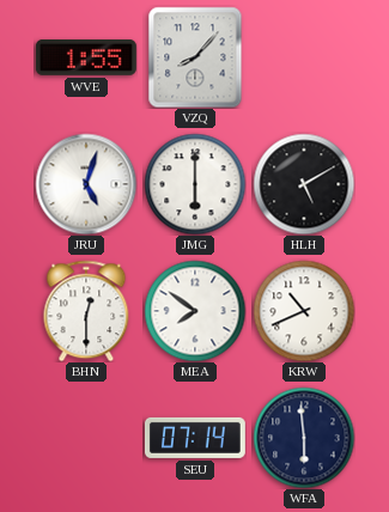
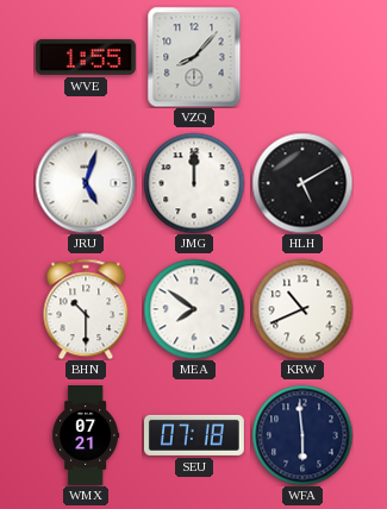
JMG: 6:00 -> 12:00
BHN: 12:30 -> 10:30
WMX: none -> 07:21
SEU: 07:14 -> 07:18
